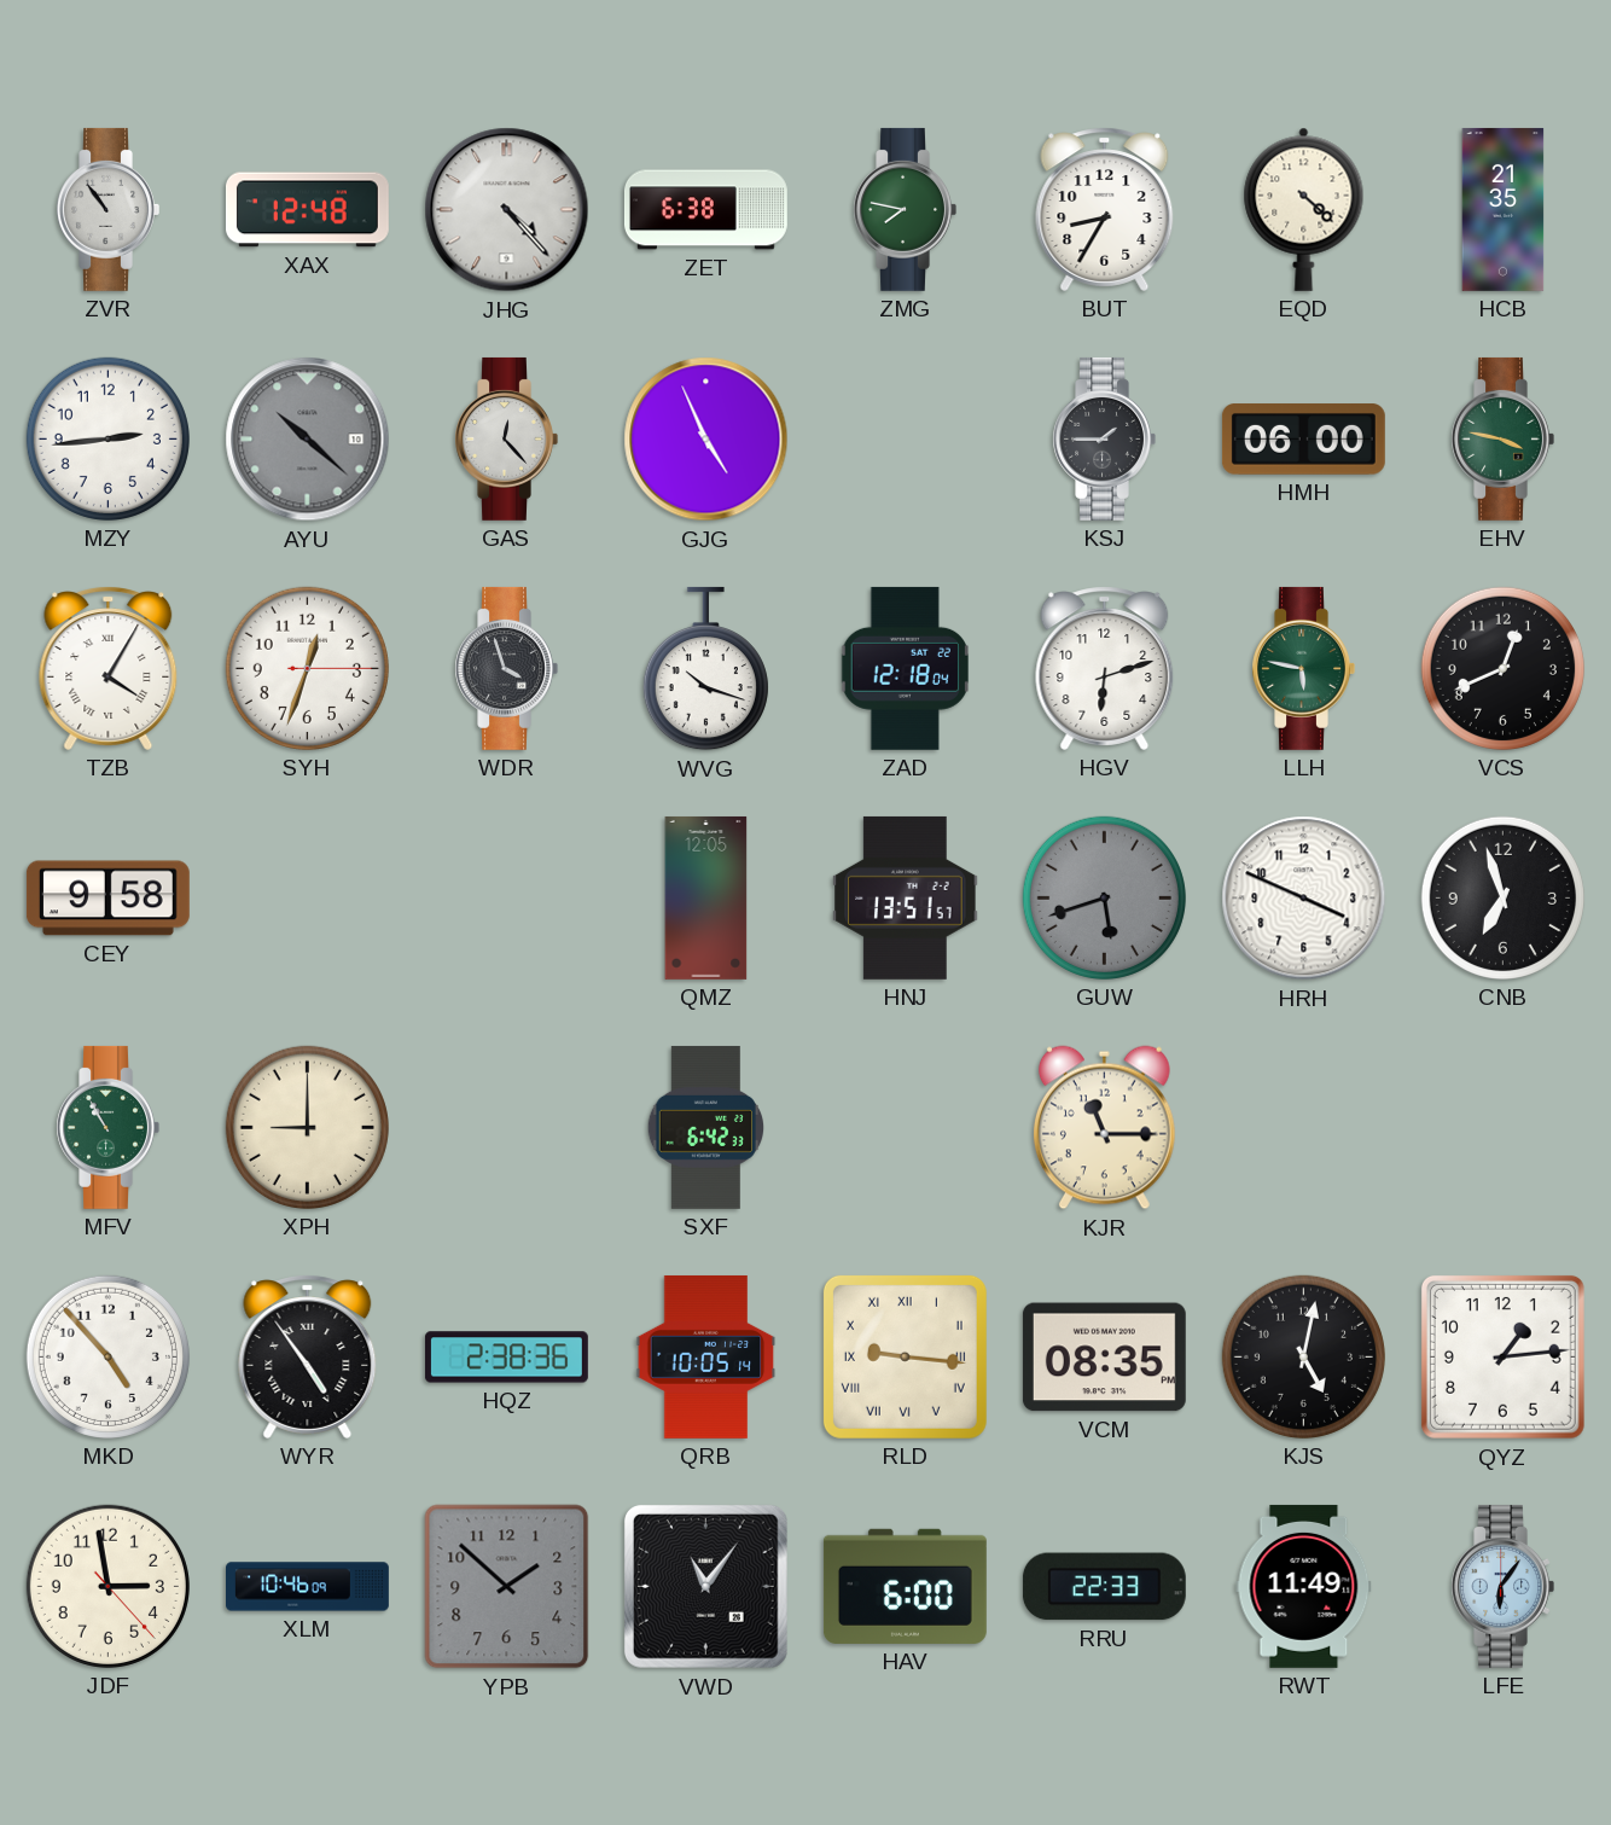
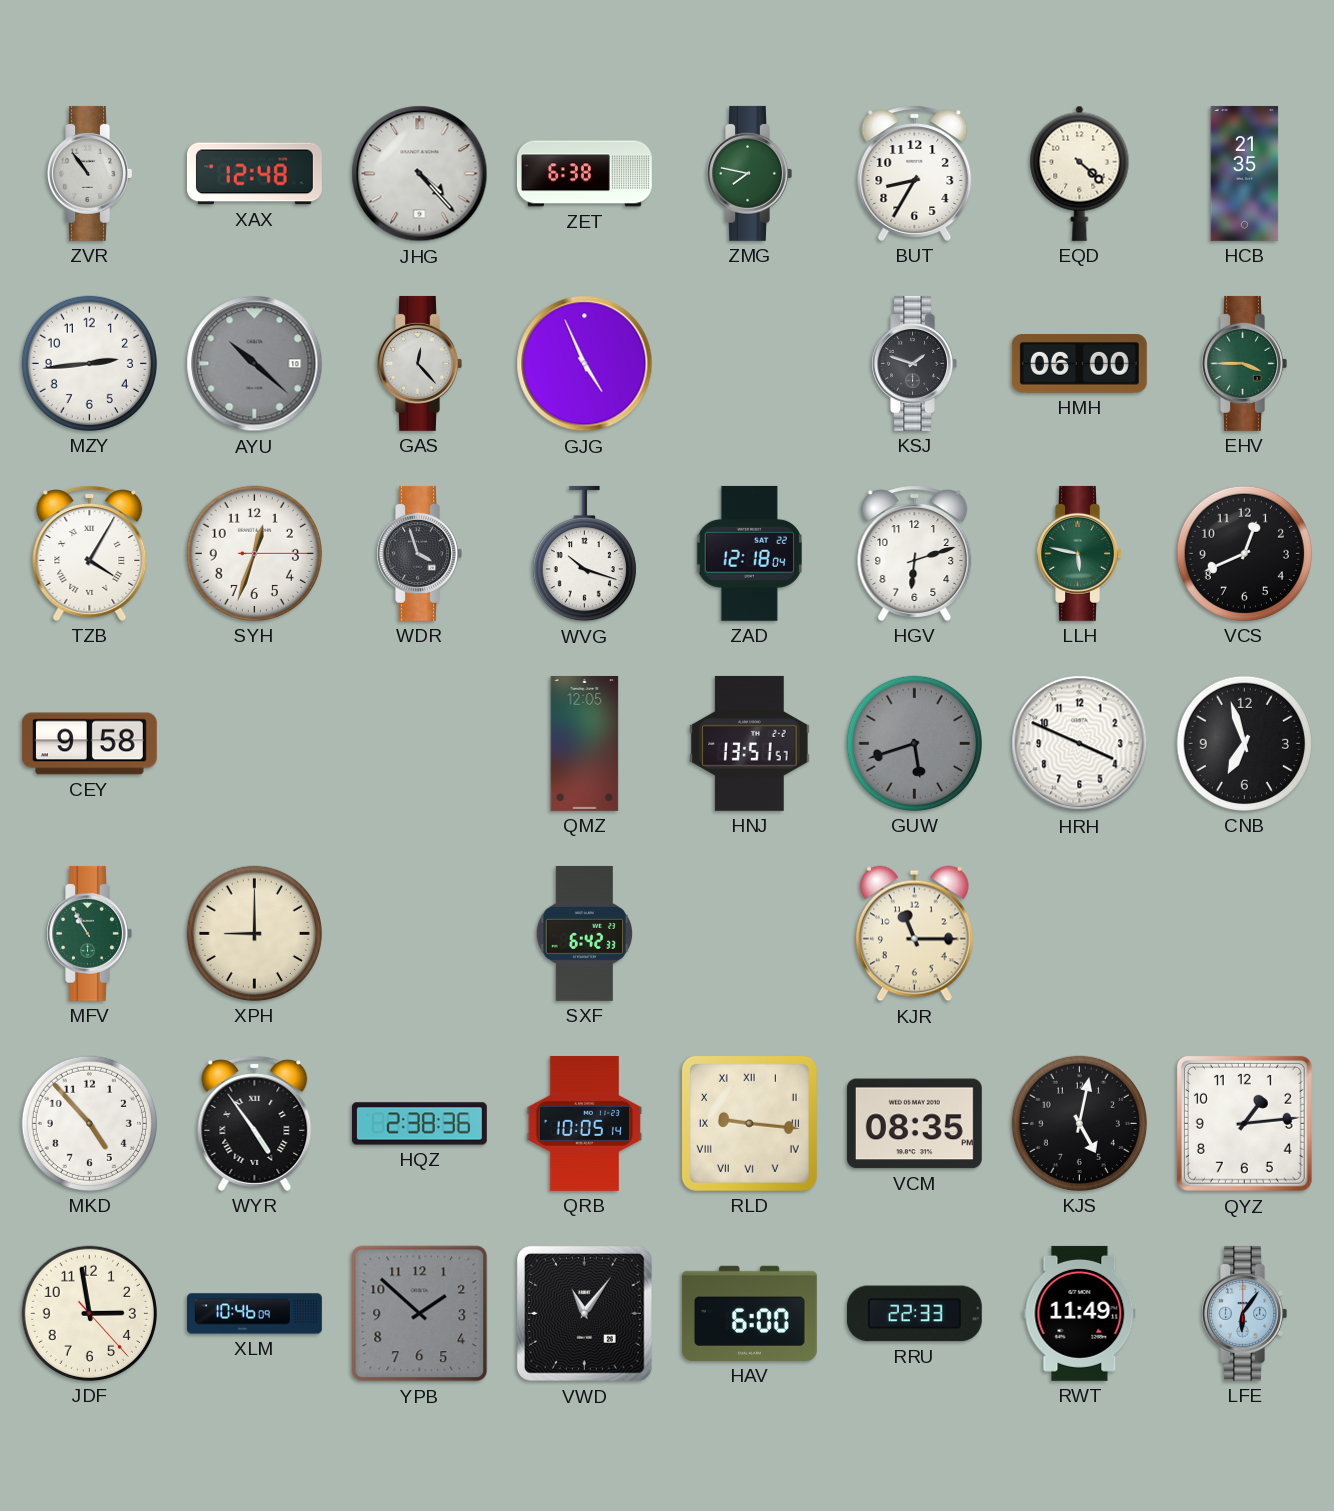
KSJ: 1:45 -> 1:48
EHV: 3:47 -> 3:45
